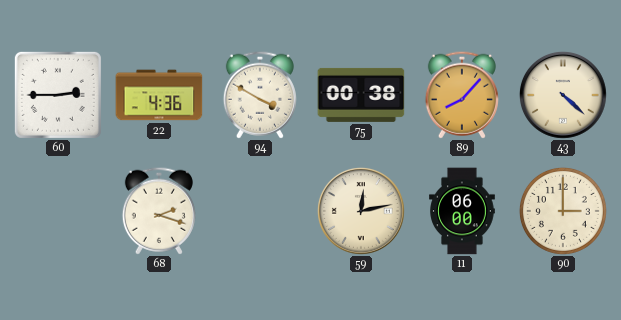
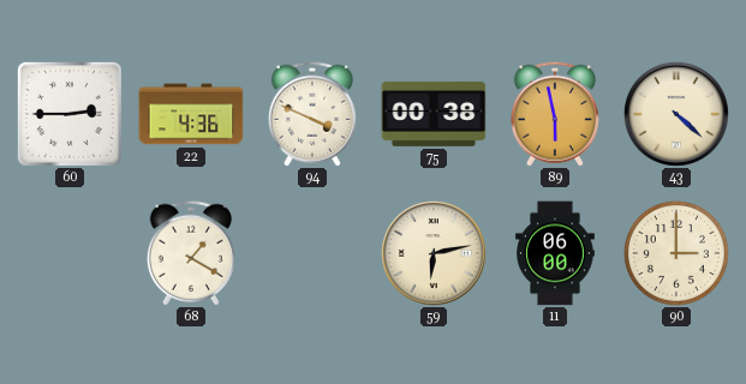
94: 3:50 -> 3:49
89: 8:07 -> 5:58
68: 2:18 -> 1:20
59: 12:13 -> 6:13
